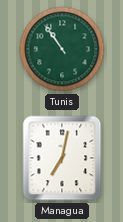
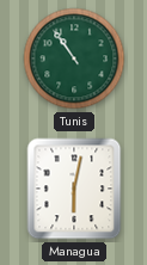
Managua: 7:02 -> 6:02
